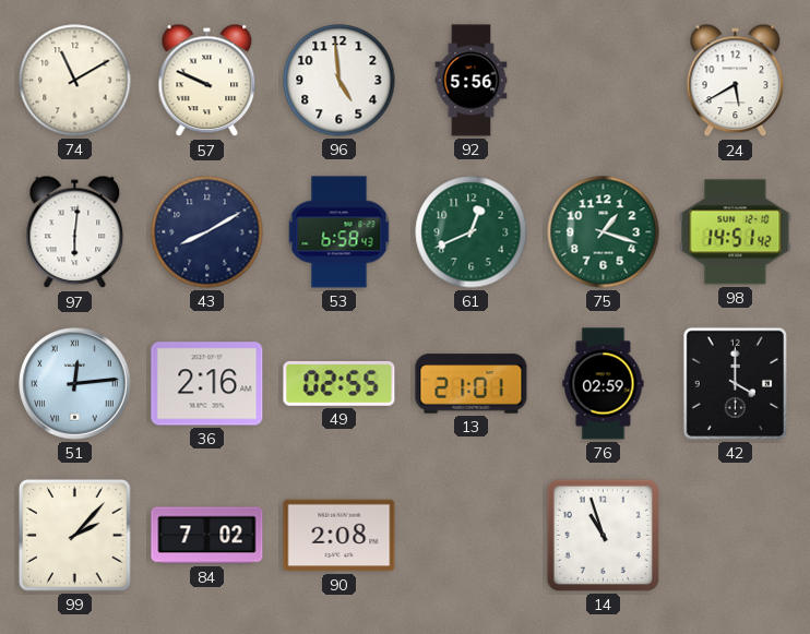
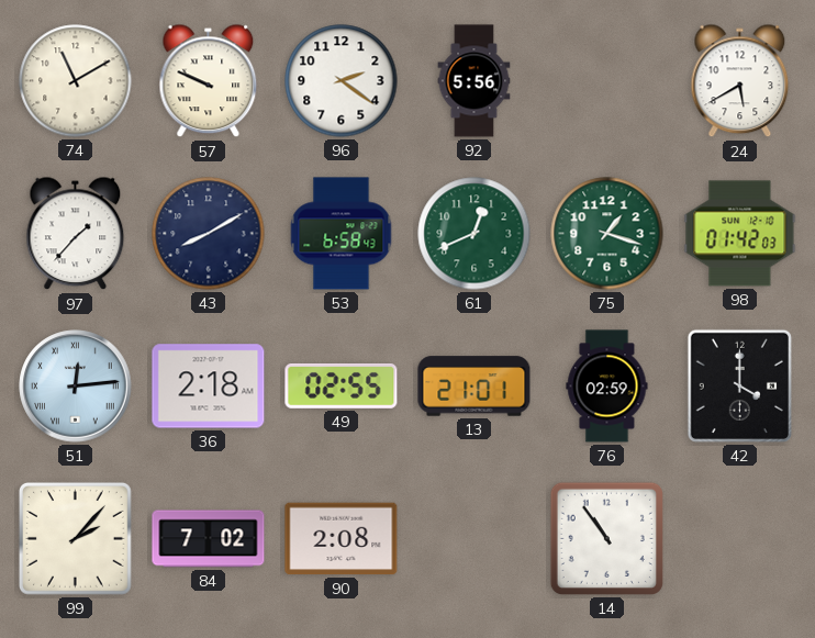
96: 4:59 -> 2:21
97: 6:01 -> 1:37
98: 14:51 -> 01:42
36: 2:16 -> 2:18
14: 10:57 -> 10:54
